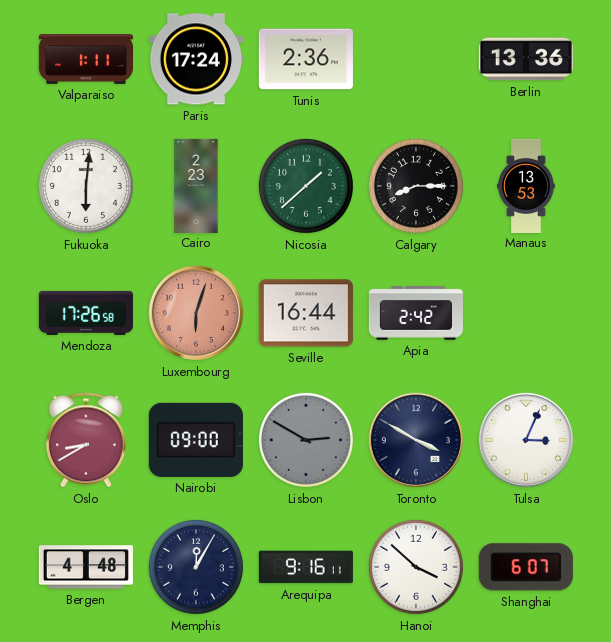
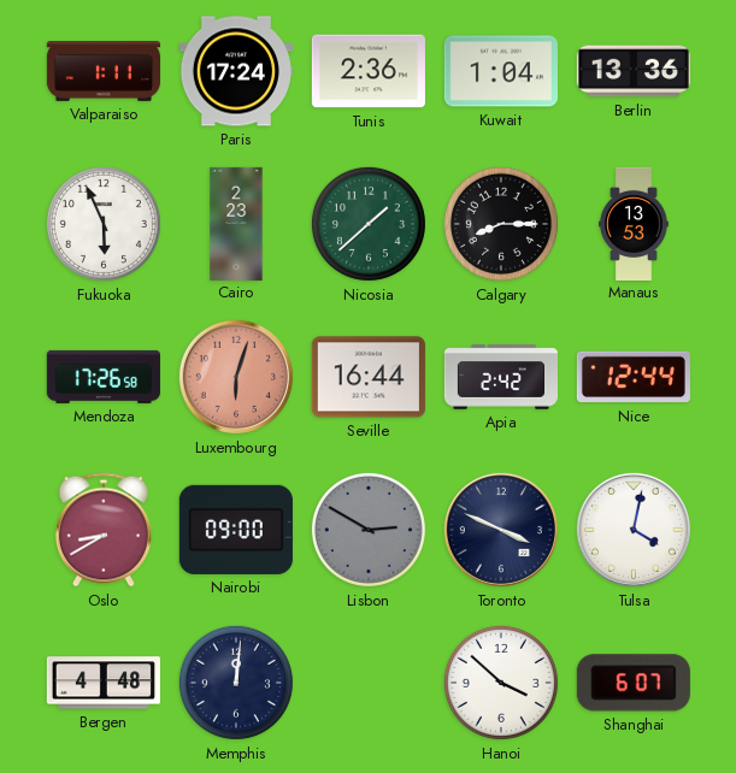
Kuwait: none -> 1:04
Fukuoka: 6:01 -> 5:56
Nice: none -> 12:44
Toronto: 3:50 -> 3:49
Tulsa: 3:04 -> 4:02
Memphis: 12:05 -> 12:01
Arequipa: 9:16 -> none
